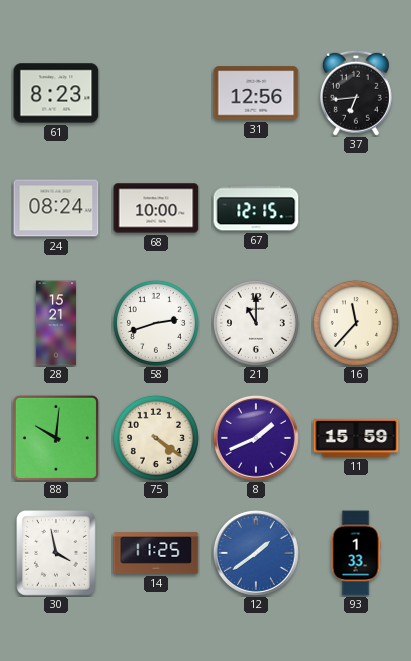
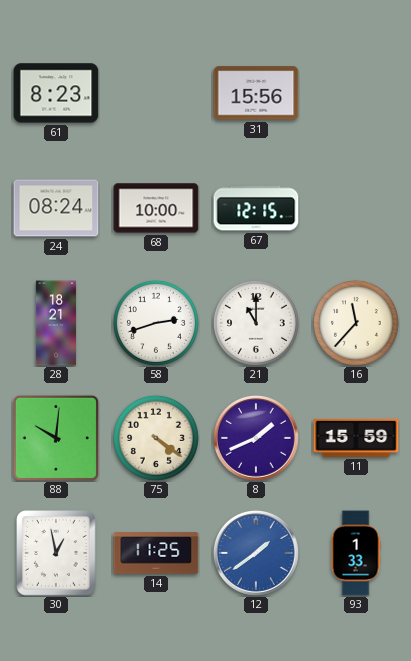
31: 12:56 -> 15:56
37: 6:44 -> none
28: 15:21 -> 18:21
30: 3:58 -> 12:58
